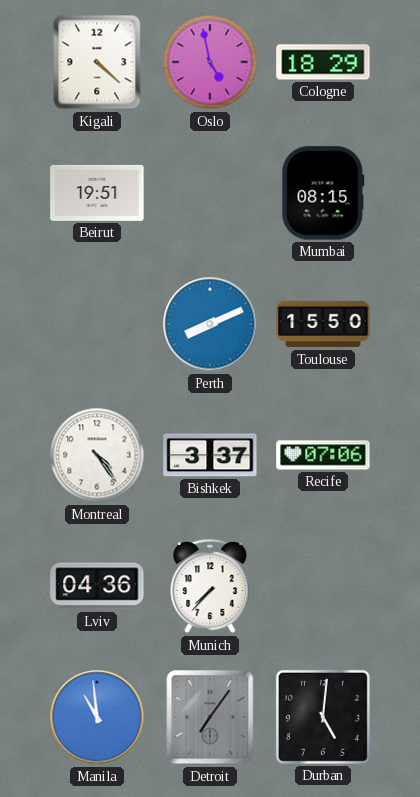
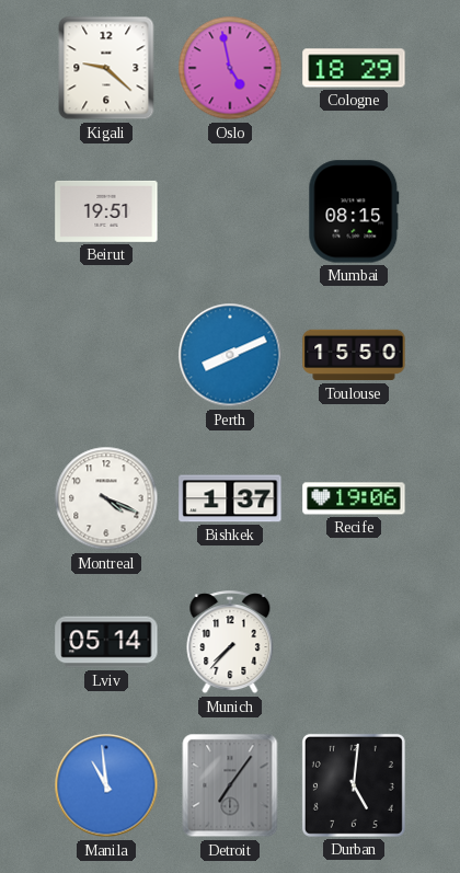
Kigali: 4:22 -> 9:22
Montreal: 4:24 -> 4:19
Bishkek: 3:37 -> 1:37
Recife: 07:06 -> 19:06
Lviv: 04:36 -> 05:14
